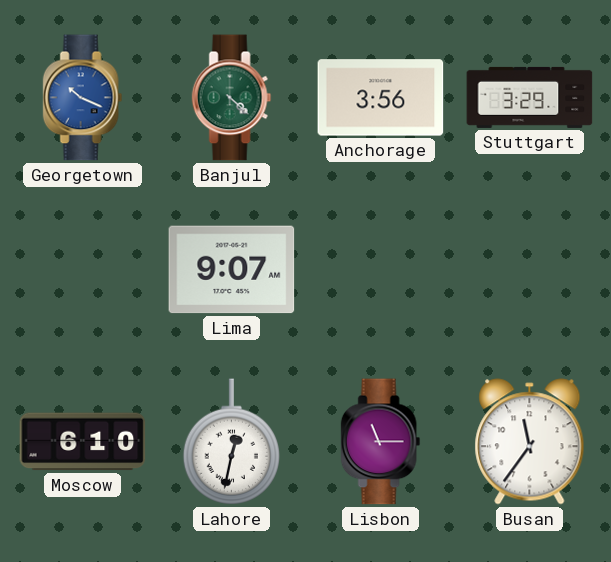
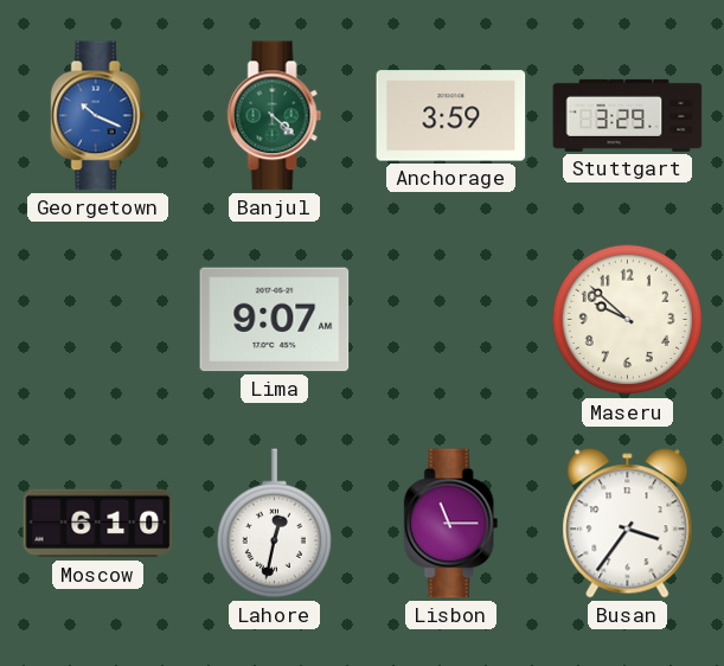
Anchorage: 3:56 -> 3:59
Maseru: none -> 9:52
Busan: 11:36 -> 3:36
